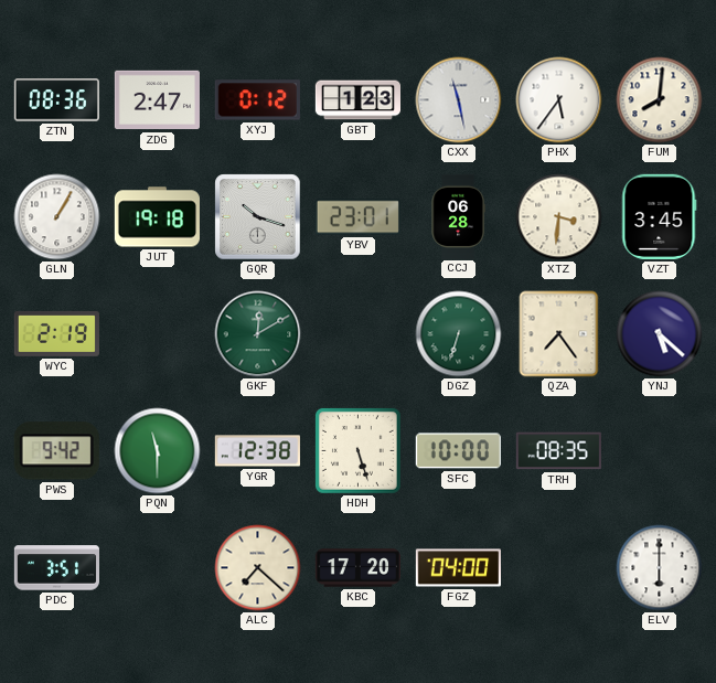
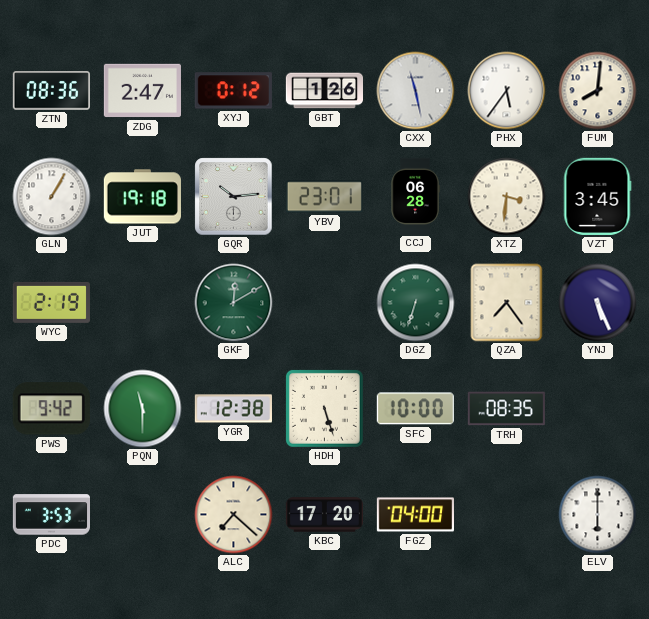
GBT: 1:23 -> 1:26
GQR: 10:18 -> 10:14
YNJ: 5:22 -> 5:26
PDC: 3:51 -> 3:53
